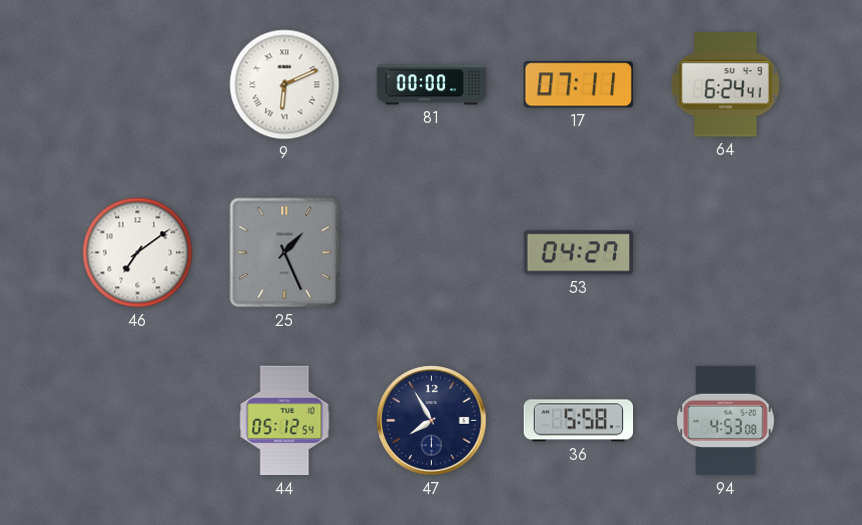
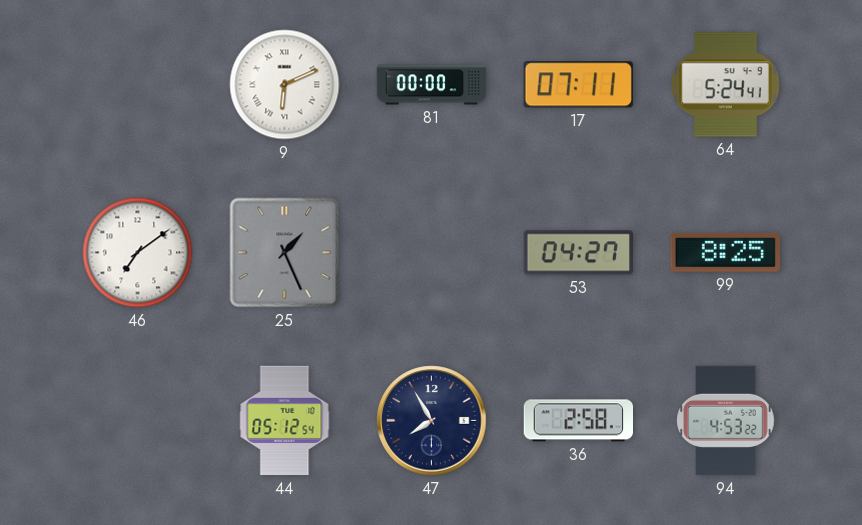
64: 6:24 -> 5:24
99: none -> 8:25
36: 5:58 -> 2:58
94: 4:53:08 -> 4:53:22
